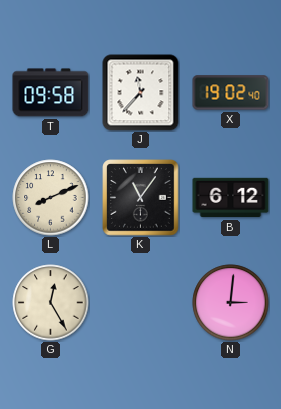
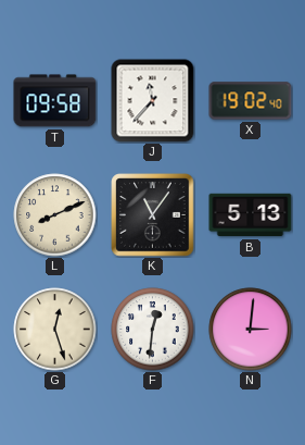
B: 6:12 -> 5:13
G: 12:25 -> 12:27
F: none -> 12:31
